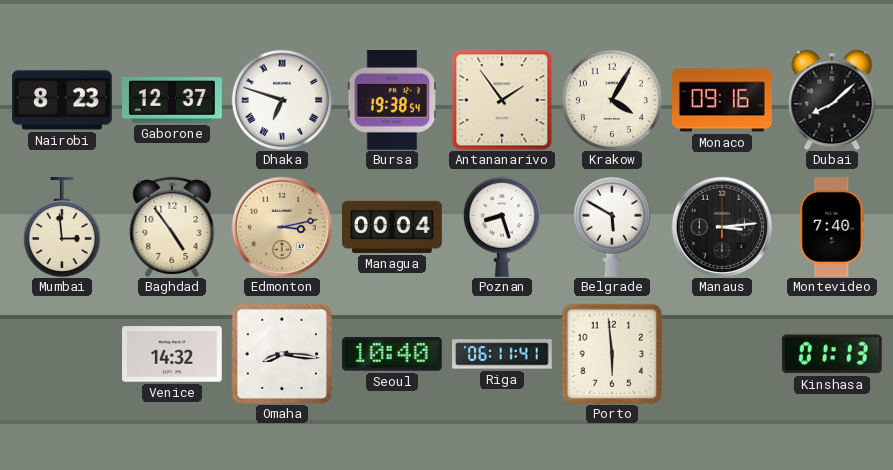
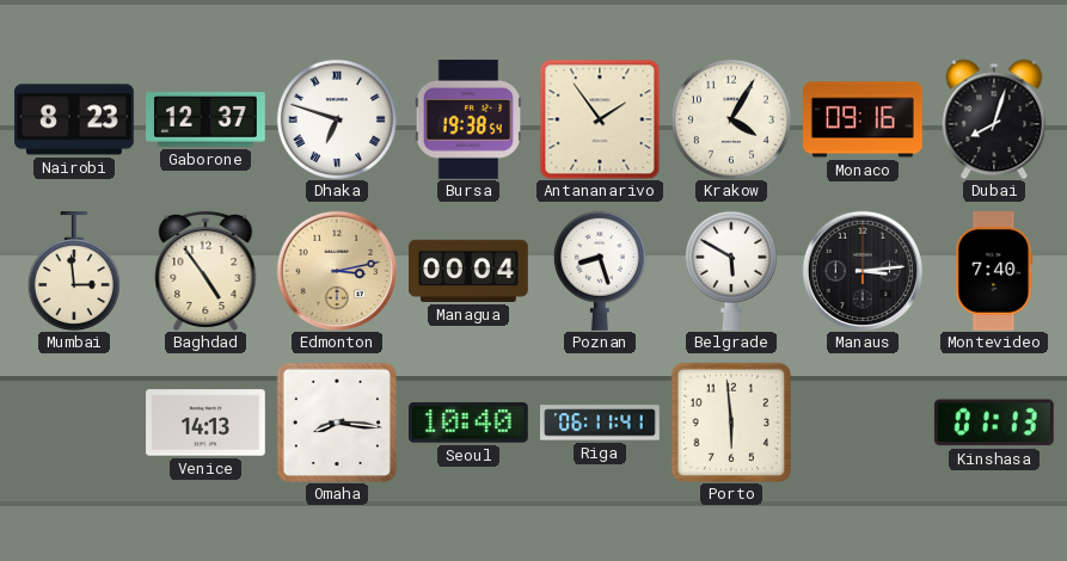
Dubai: 8:08 -> 8:03
Venice: 14:32 -> 14:13
